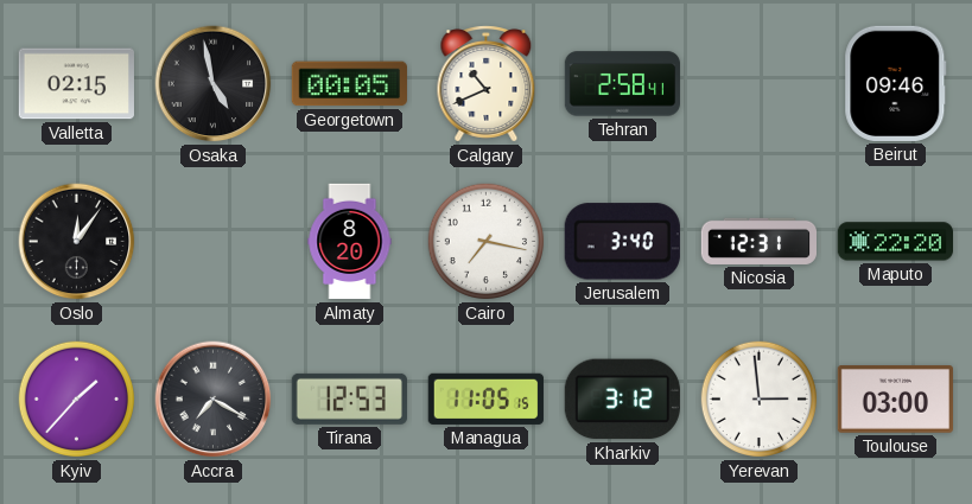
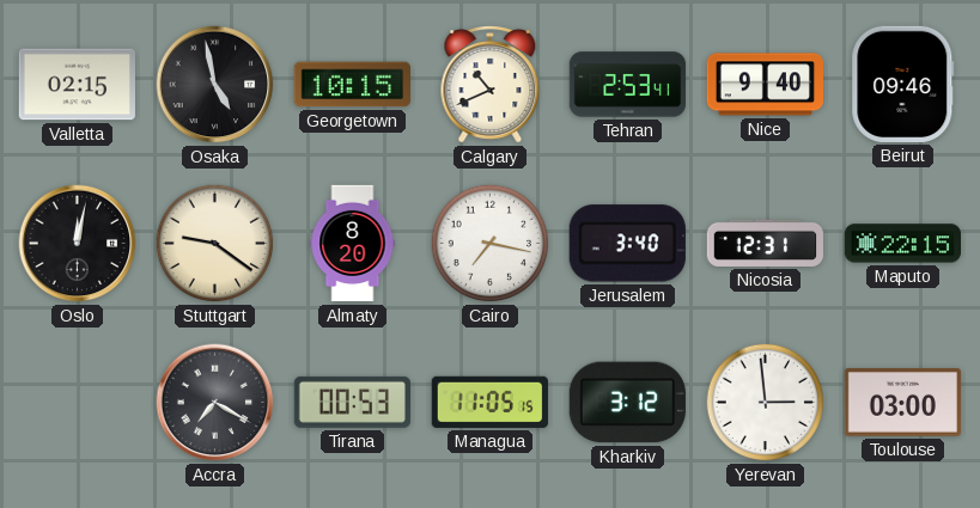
Georgetown: 00:05 -> 10:15
Tehran: 2:58 -> 2:53
Nice: none -> 9:40
Oslo: 12:06 -> 12:02
Stuttgart: none -> 9:21
Maputo: 22:20 -> 22:15
Kyiv: 1:37 -> none
Tirana: 12:53 -> 00:53
